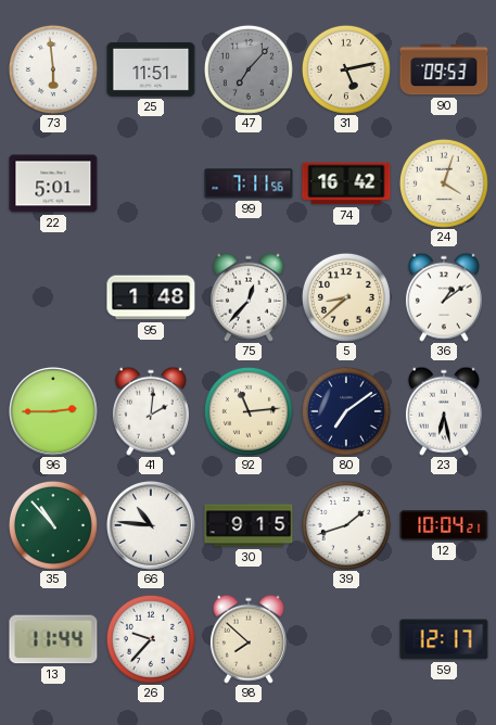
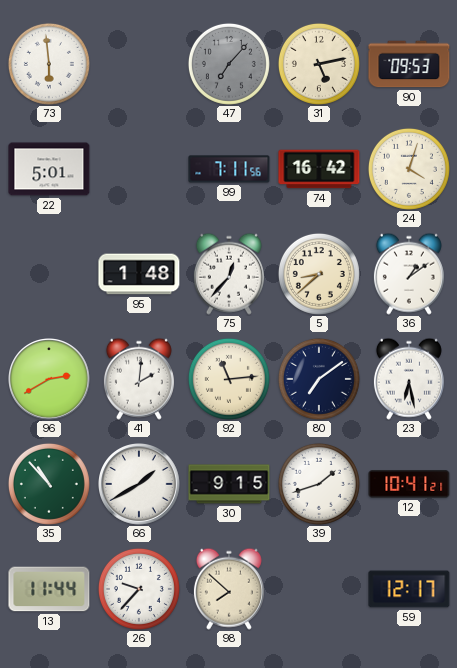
25: 11:51 -> none
96: 2:45 -> 2:40
66: 10:46 -> 1:40
12: 10:04 -> 10:41
